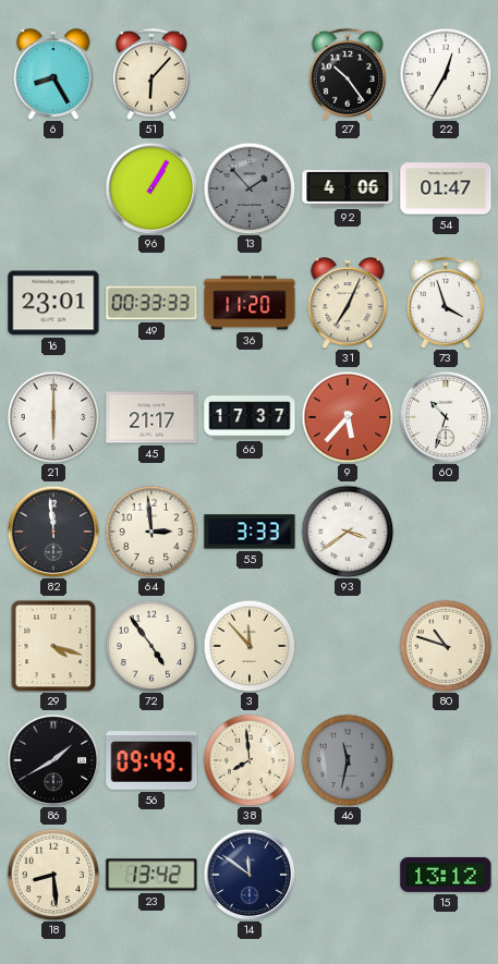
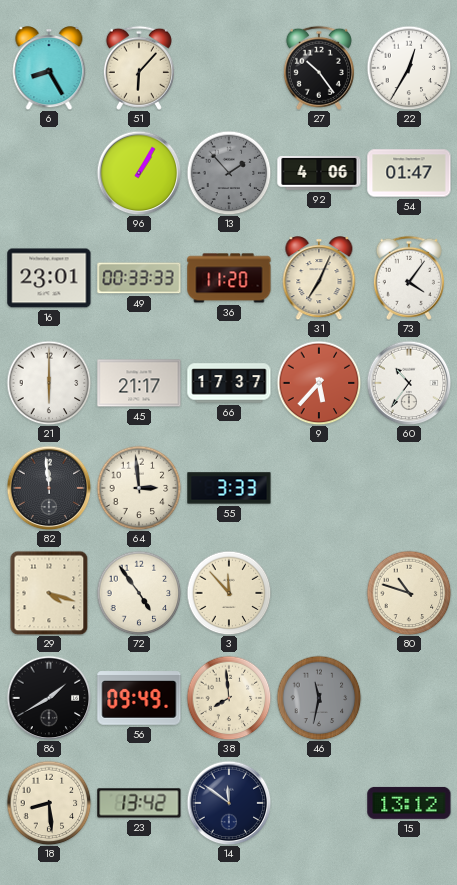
73: 3:57 -> 4:06
60: 10:33 -> 10:36
93: 3:39 -> none
